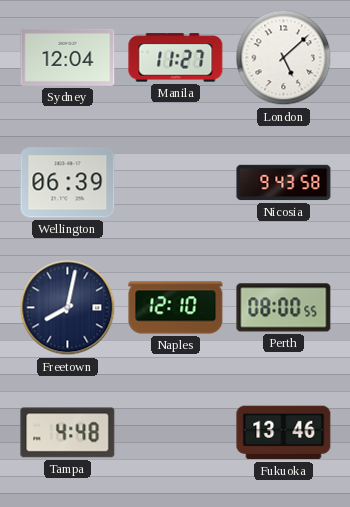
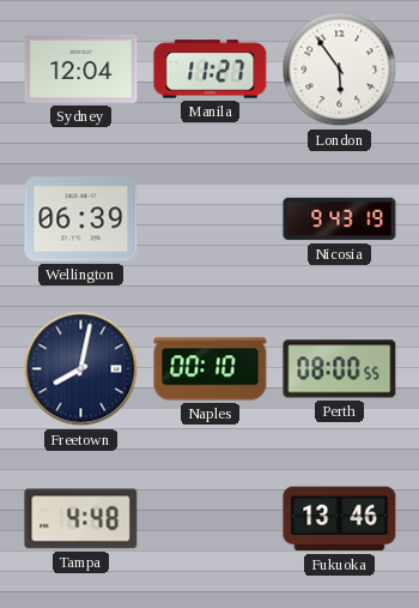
London: 5:08 -> 5:54
Nicosia: 9:43:58 -> 9:43:19
Naples: 12:10 -> 00:10
